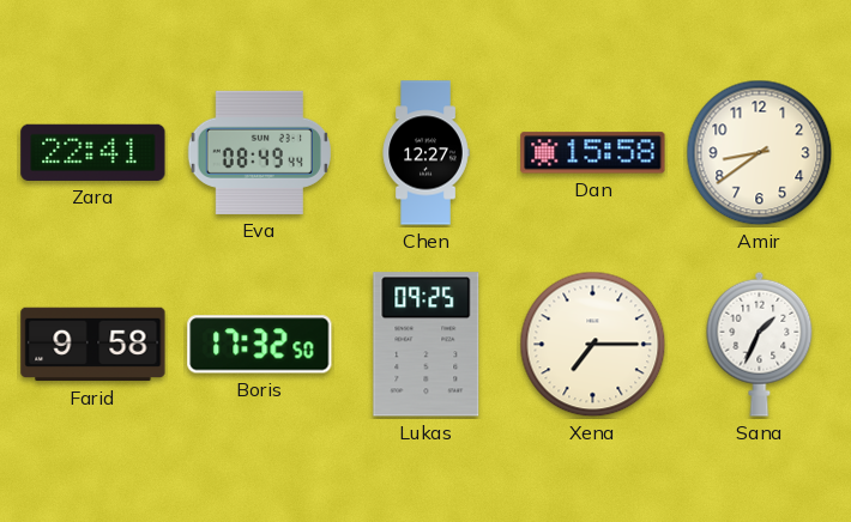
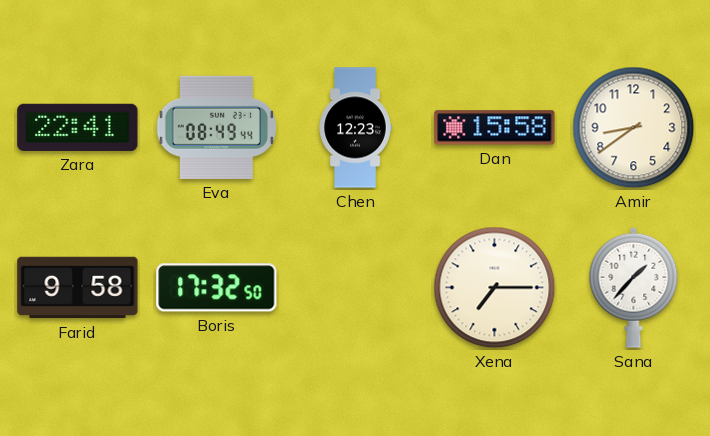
Chen: 12:27 -> 12:23
Lukas: 09:25 -> none
Sana: 1:34 -> 1:37
